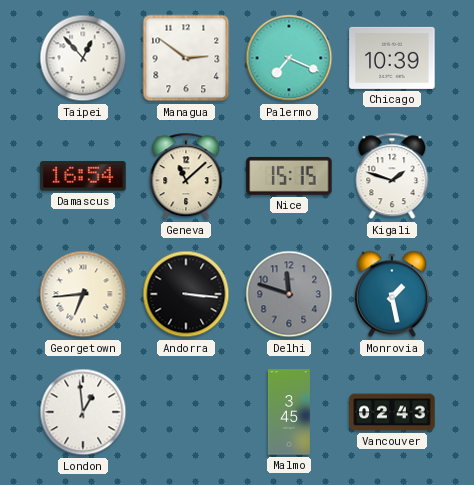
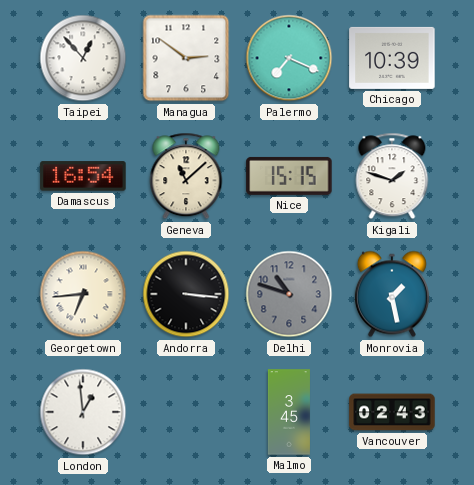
Delhi: 11:48 -> 10:48
